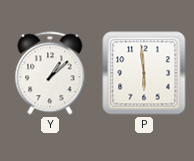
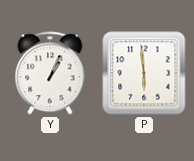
Y: 1:08 -> 1:04
